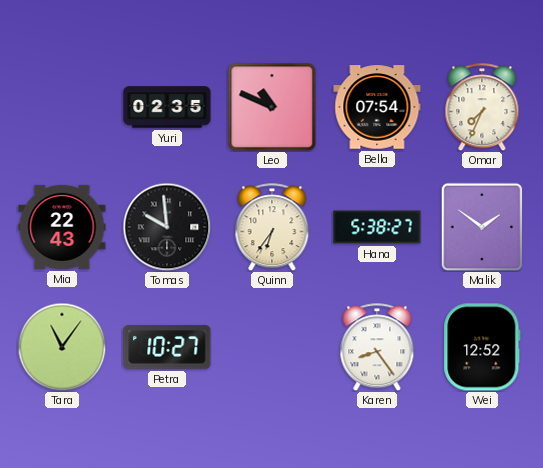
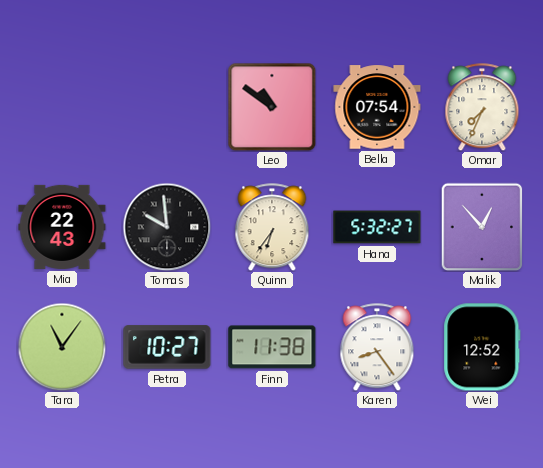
Yuri: 02:35 -> none
Leo: 10:49 -> 10:51
Hana: 5:38 -> 5:32
Malik: 1:51 -> 12:53
Finn: none -> 11:38
